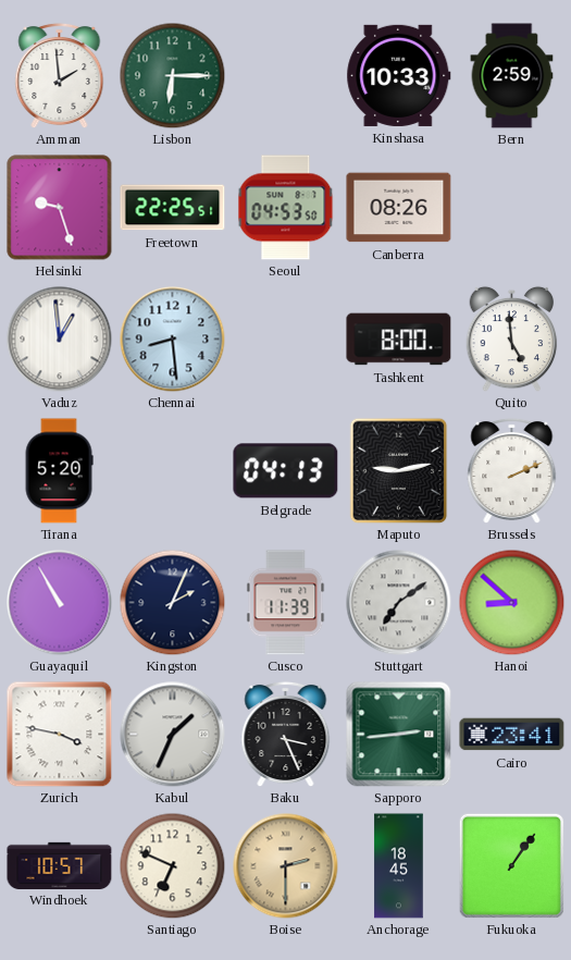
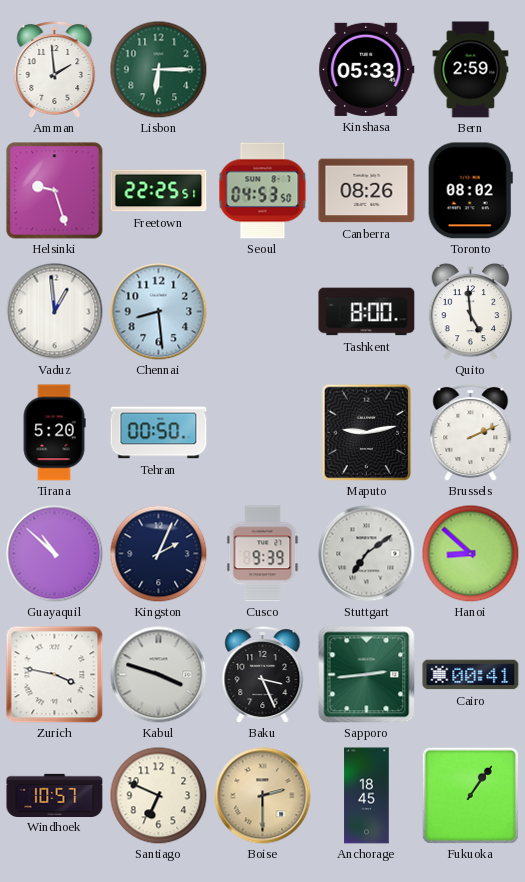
Kinshasa: 10:33 -> 05:33
Toronto: none -> 08:02
Tehran: none -> 00:50
Belgrade: 04:13 -> none
Guayaquil: 10:55 -> 10:52
Cusco: 11:39 -> 9:39
Kabul: 1:34 -> 3:48
Cairo: 23:41 -> 00:41
